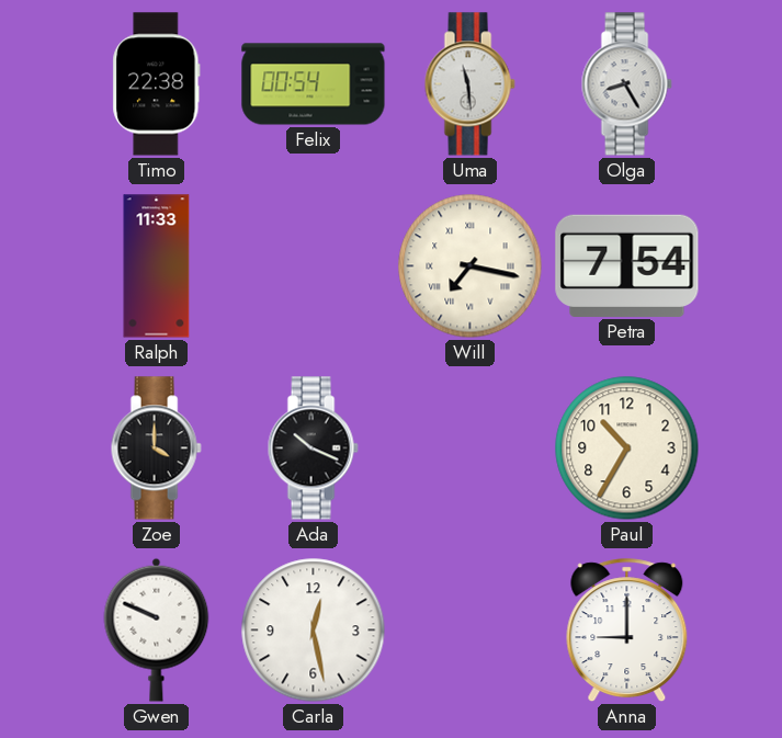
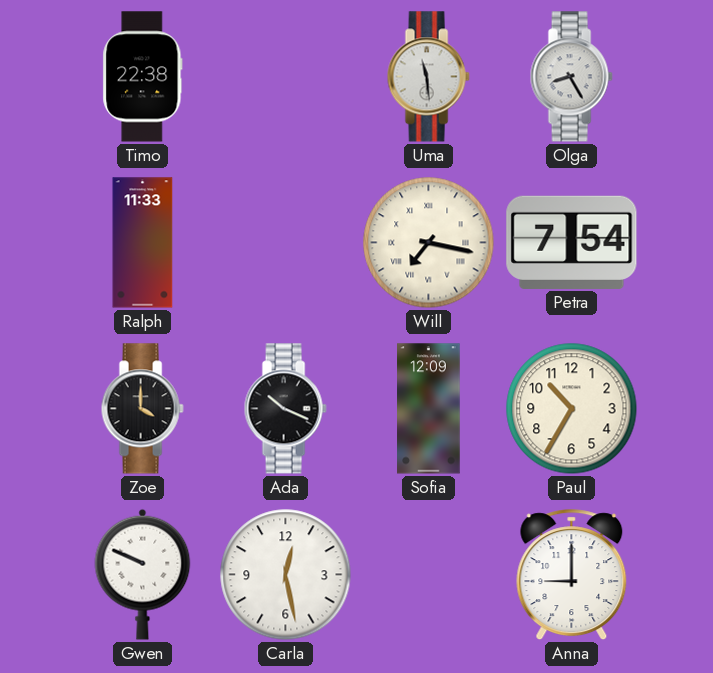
Felix: 00:54 -> none
Sofia: none -> 12:09
